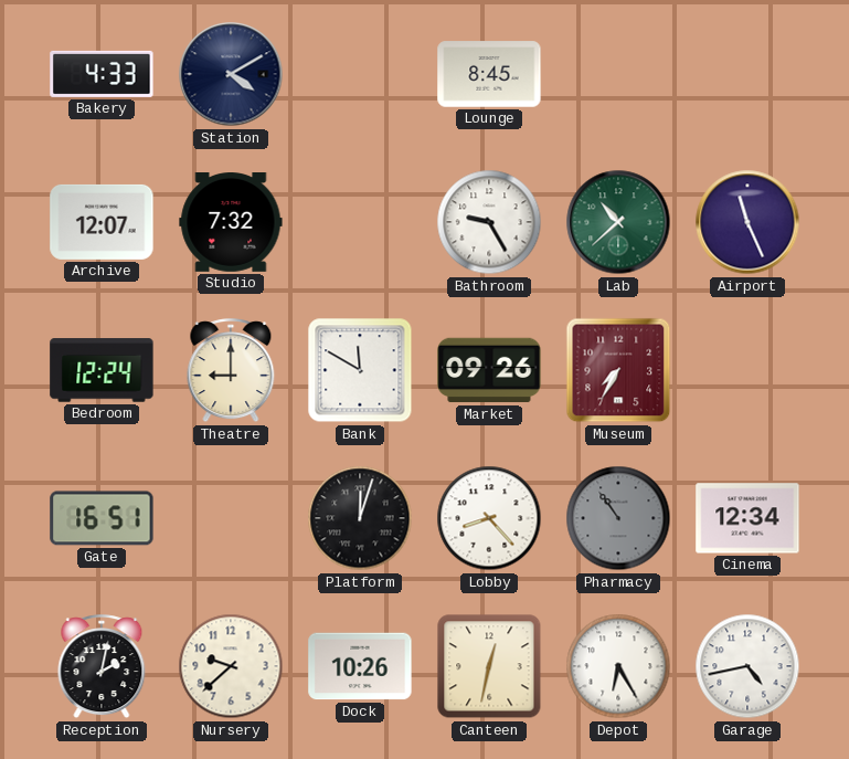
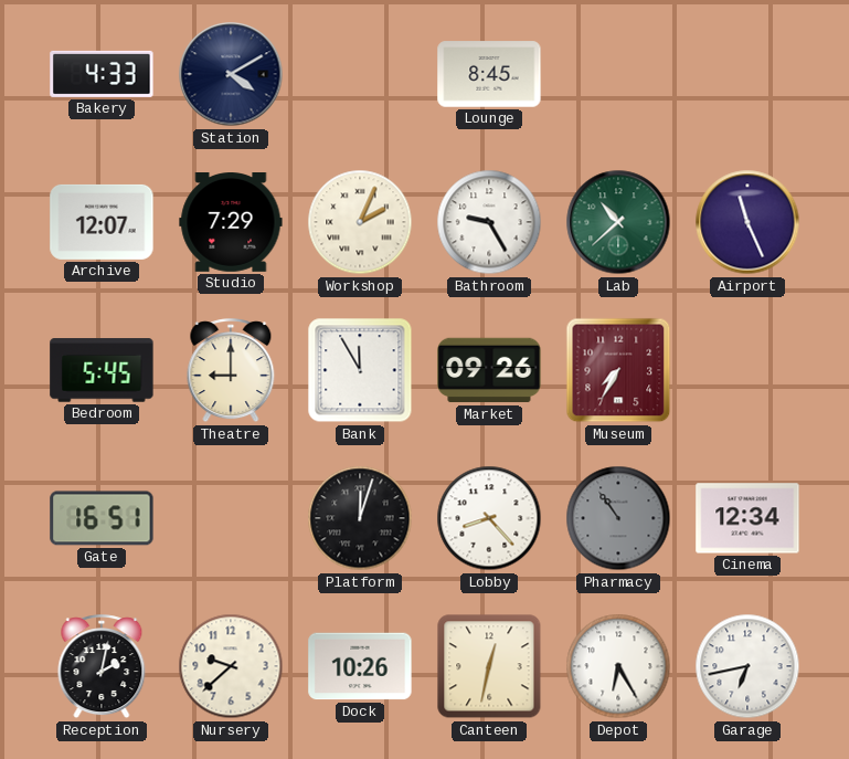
Studio: 7:32 -> 7:29
Workshop: none -> 2:04
Bedroom: 12:24 -> 5:45
Bank: 11:50 -> 11:55
Garage: 4:43 -> 6:43
